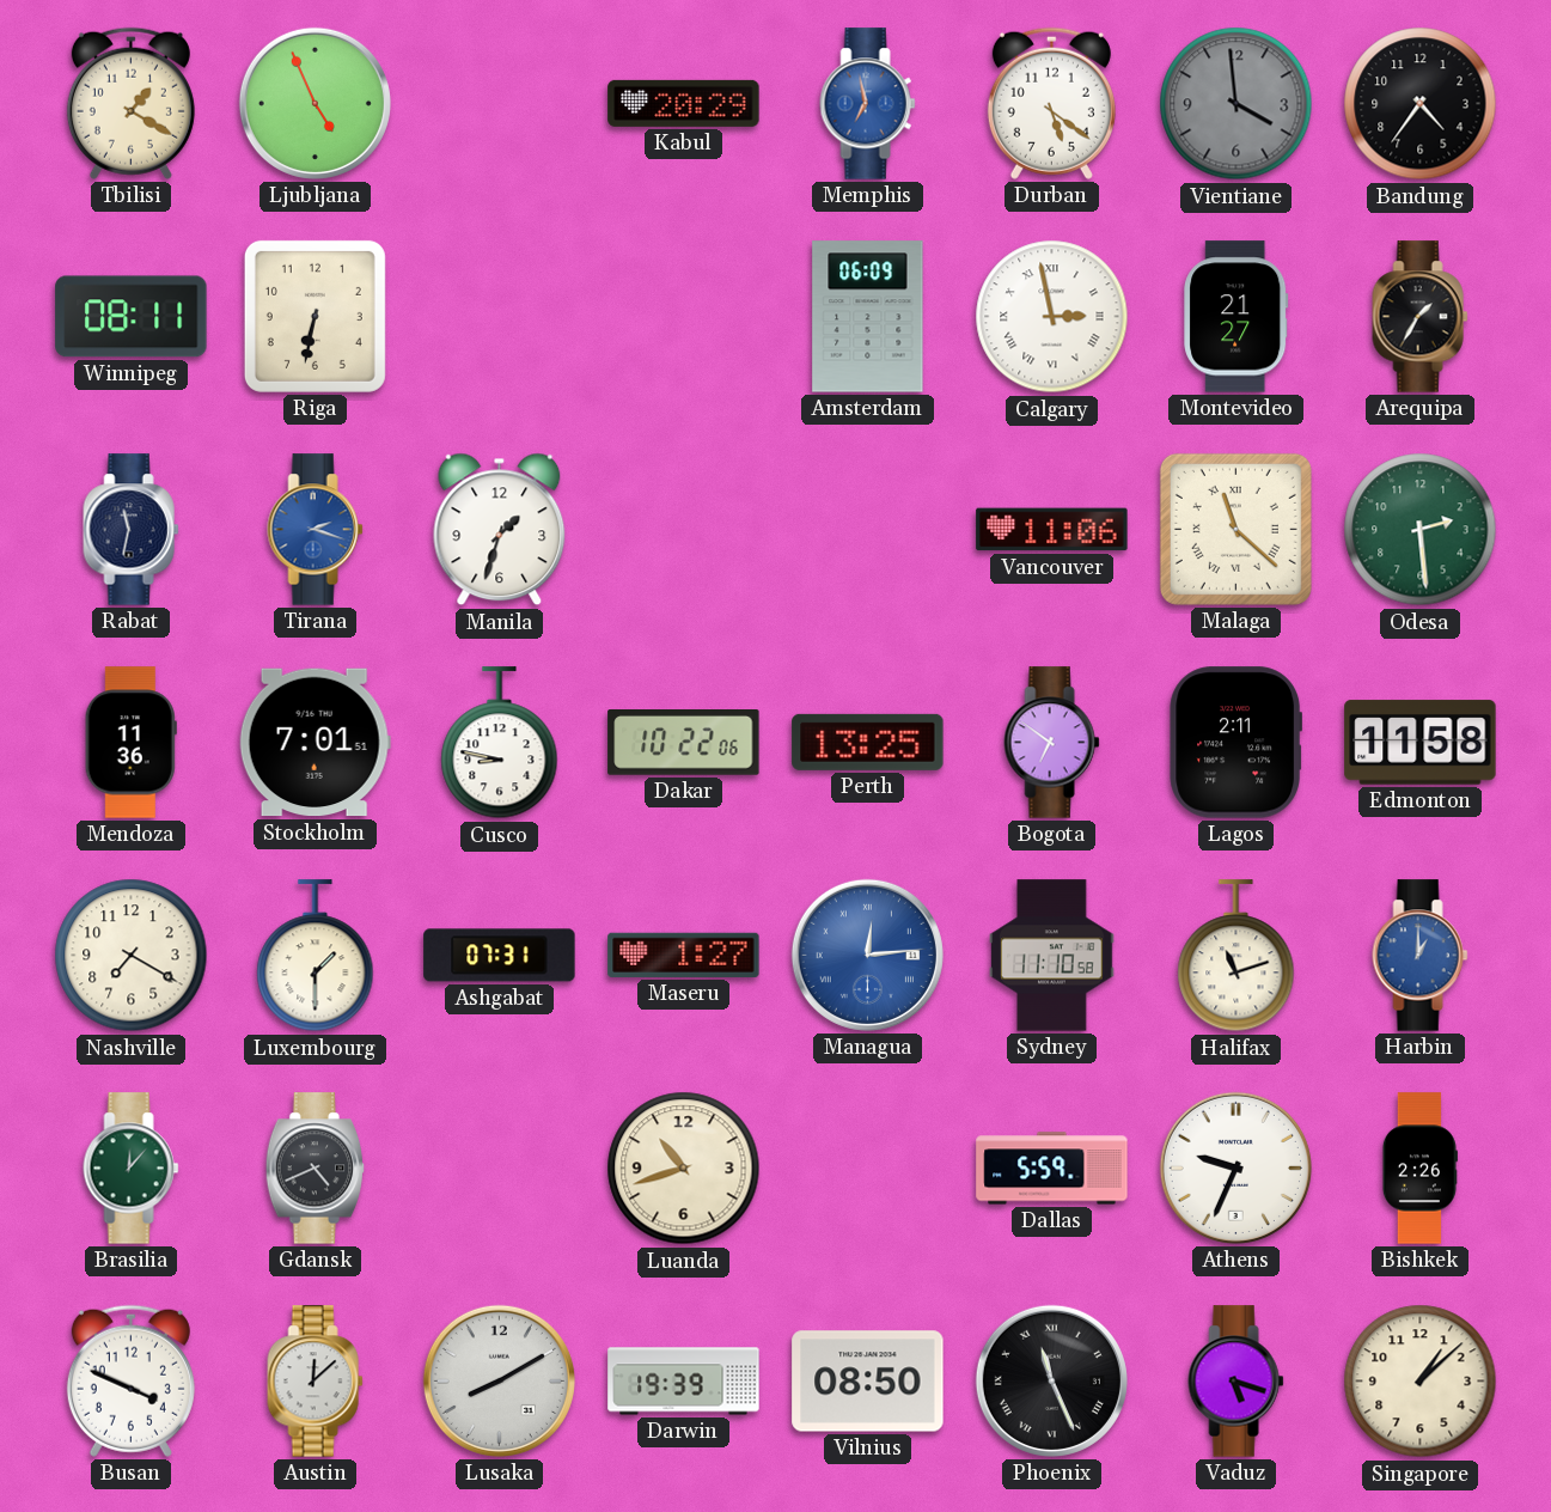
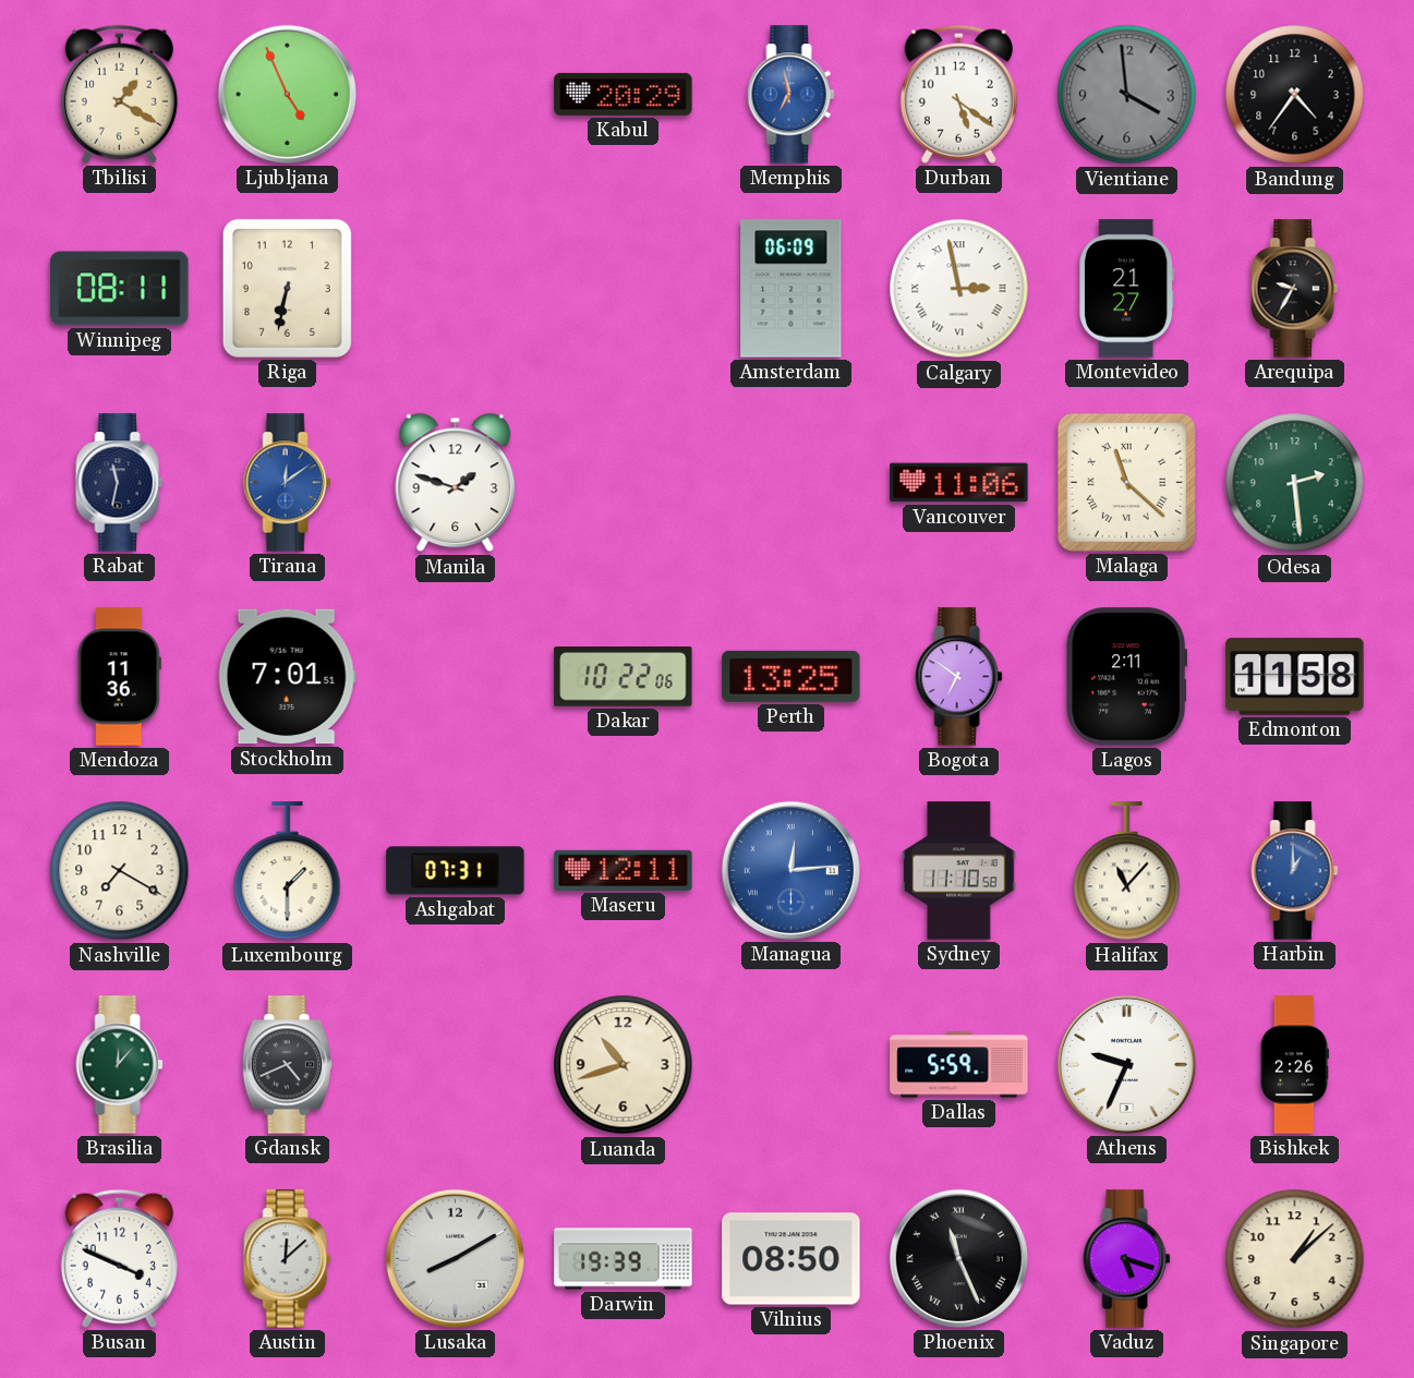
Arequipa: 1:35 -> 9:35
Tirana: 2:18 -> 12:09
Manila: 1:33 -> 1:48
Cusco: 8:47 -> none
Maseru: 1:27 -> 12:11
Halifax: 11:12 -> 11:07
